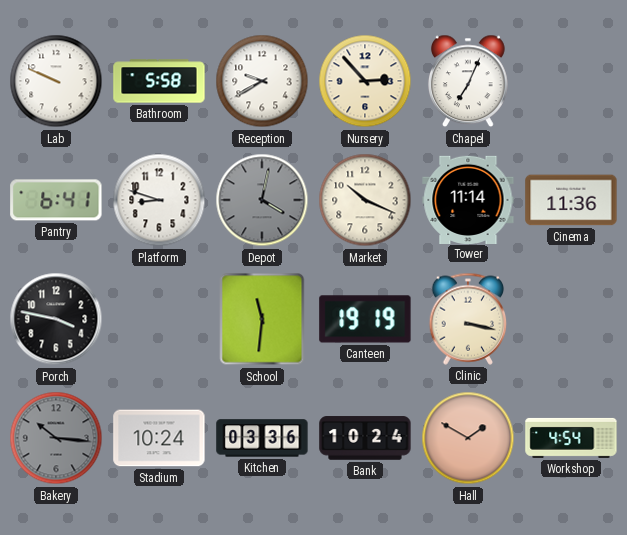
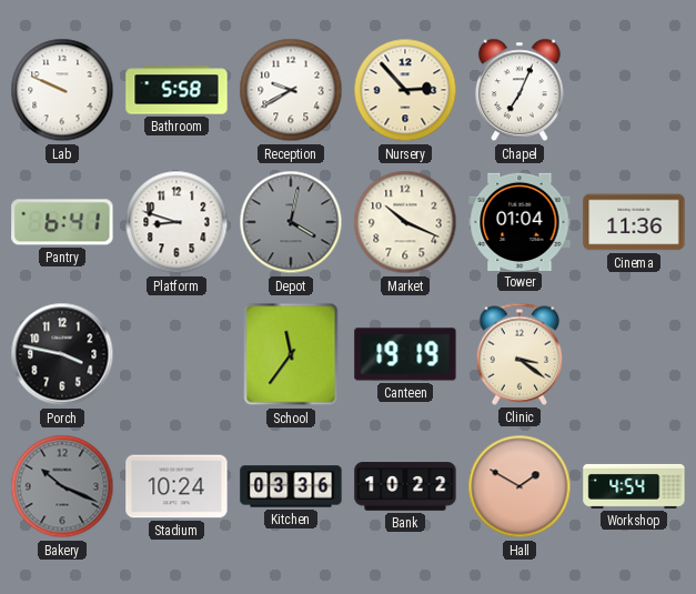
Tower: 11:14 -> 01:04
School: 11:31 -> 11:36
Clinic: 3:17 -> 3:21
Bakery: 10:16 -> 10:19
Bank: 10:24 -> 10:22
